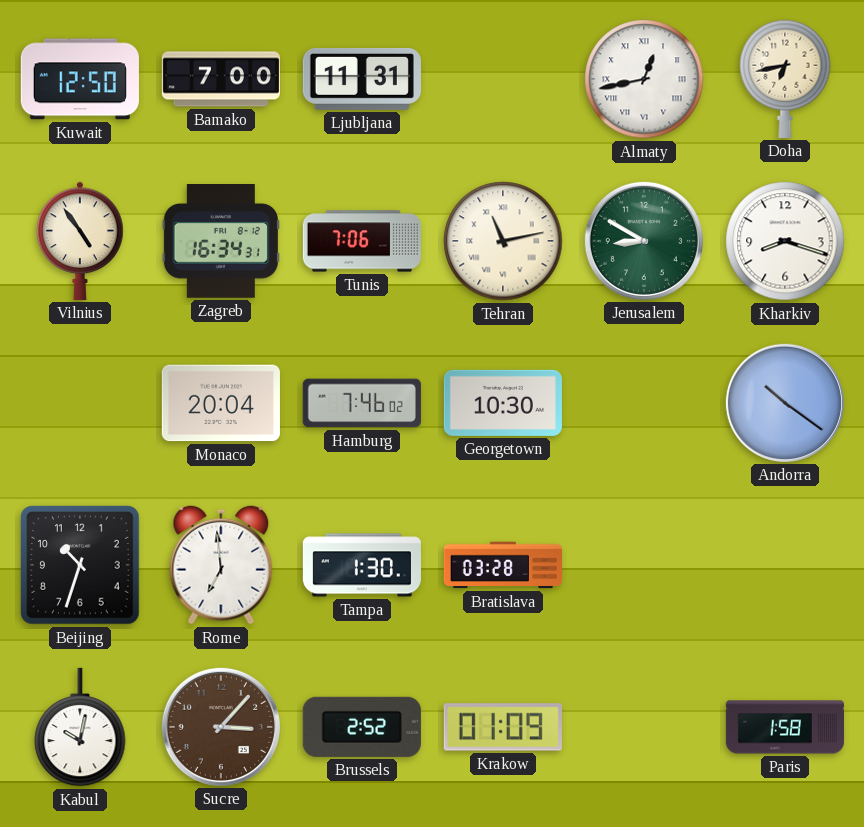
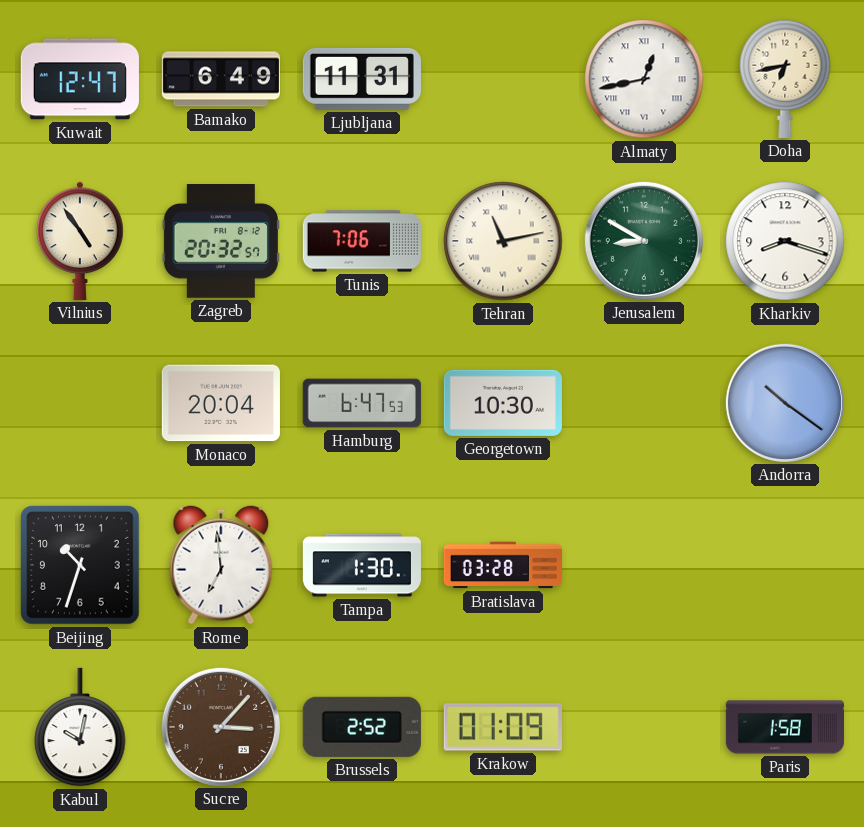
Kuwait: 12:50 -> 12:47
Bamako: 7:00 -> 6:49
Zagreb: 16:34 -> 20:32
Hamburg: 7:46 -> 6:47
